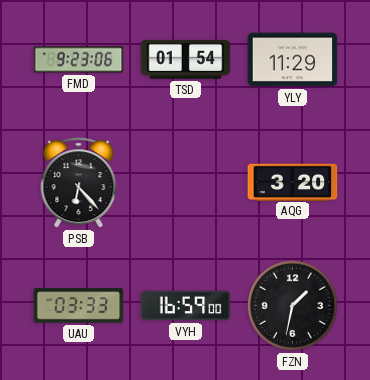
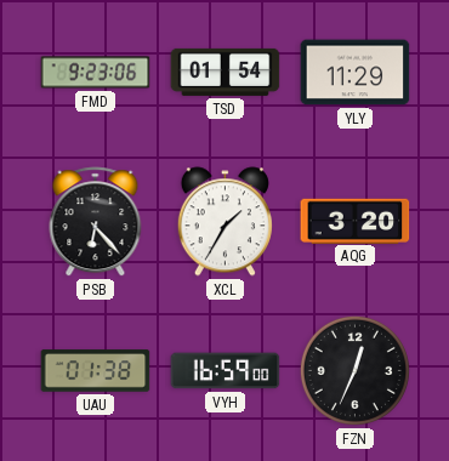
XCL: none -> 1:35
UAU: 03:33 -> 01:38
FZN: 1:32 -> 12:34
